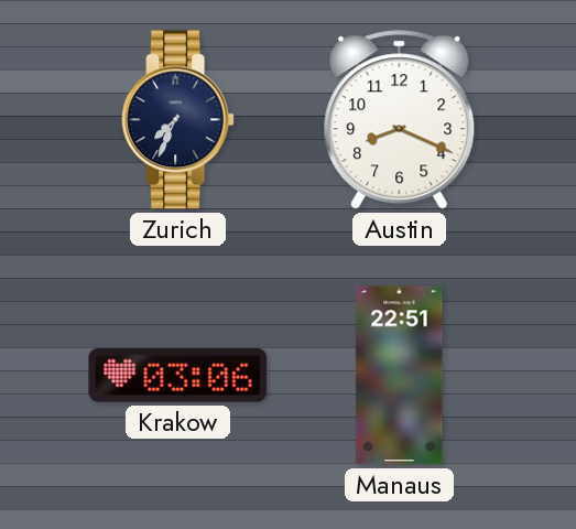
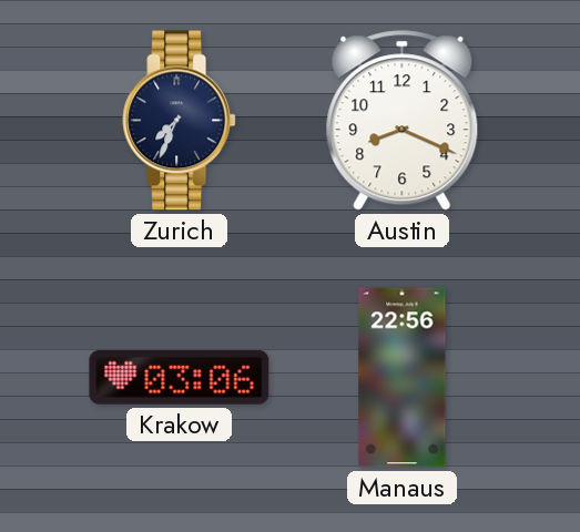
Manaus: 22:51 -> 22:56
